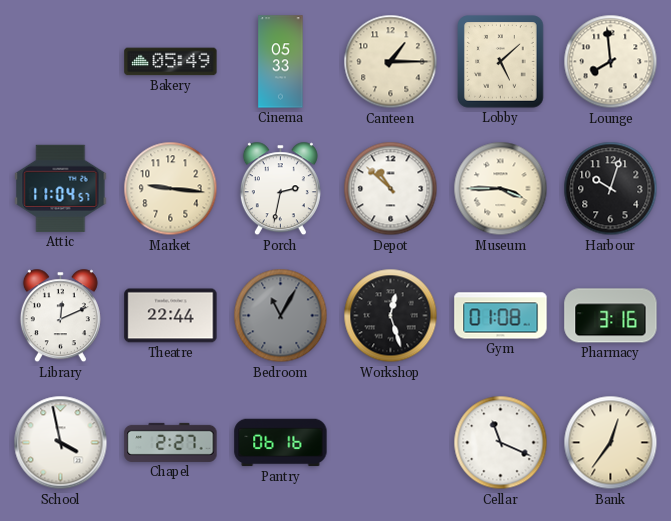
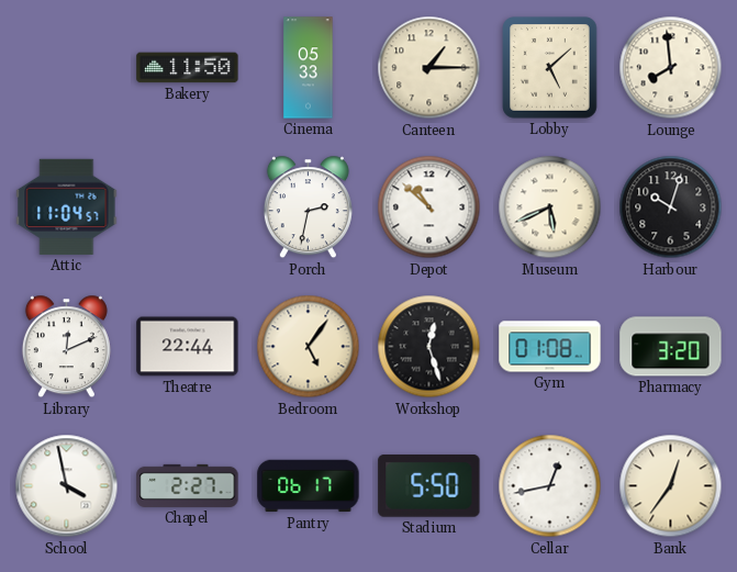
Bakery: 05:49 -> 11:50
Market: 9:16 -> none
Museum: 3:45 -> 5:41
Bedroom: 11:05 -> 5:06
Bedroom dial: grey -> cream
Pharmacy: 3:16 -> 3:20
Pantry: 06:16 -> 06:17
Stadium: none -> 5:50
Cellar: 11:19 -> 12:43
